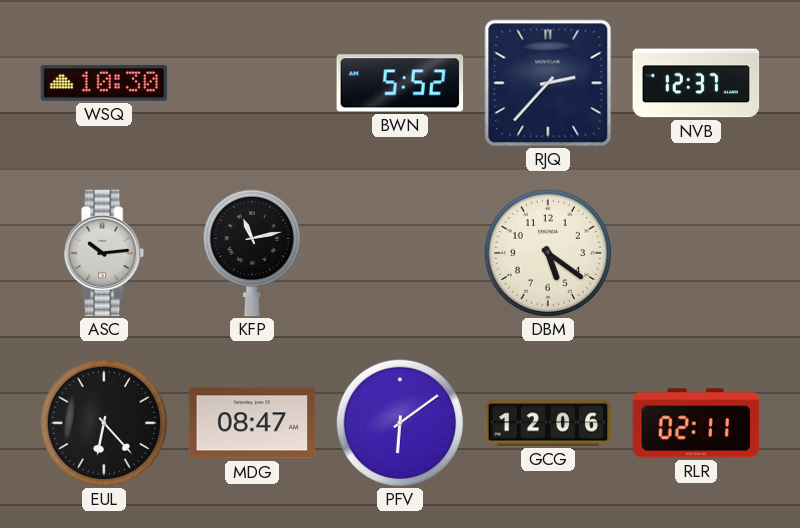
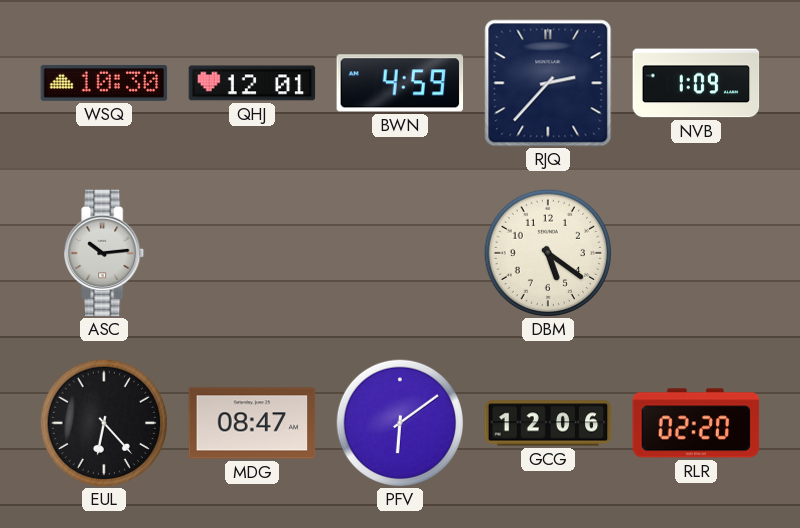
QHJ: none -> 12:01
BWN: 5:52 -> 4:59
NVB: 12:37 -> 1:09
KFP: 11:13 -> none
RLR: 02:11 -> 02:20
